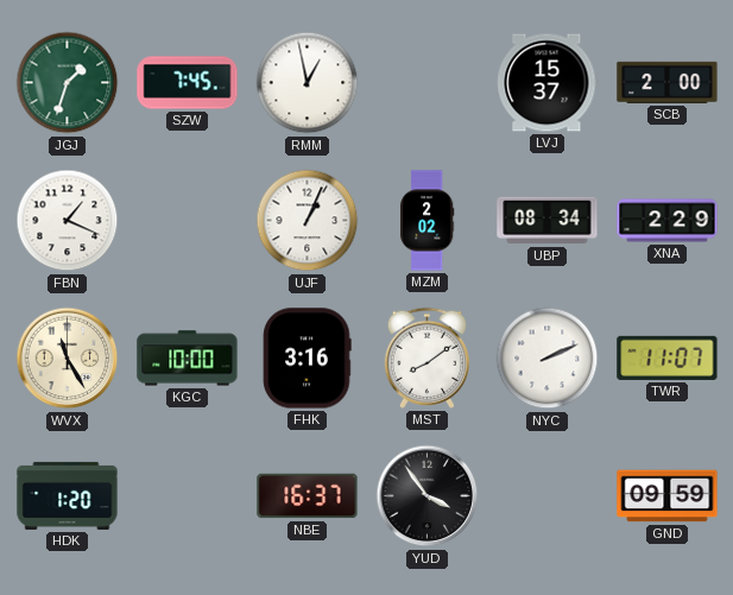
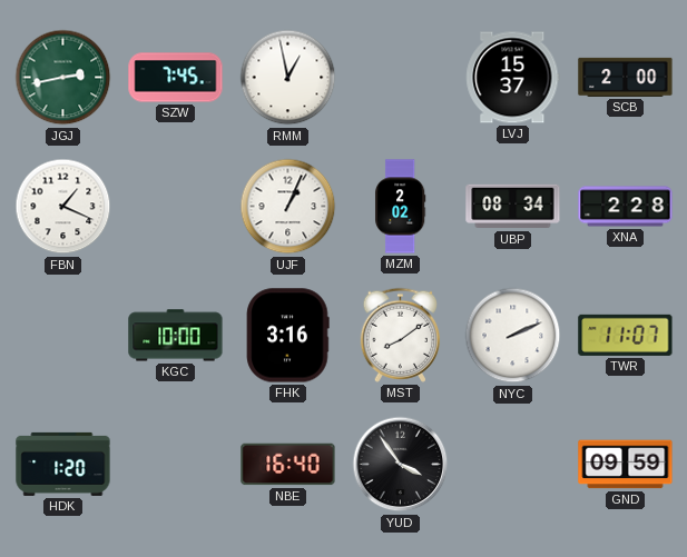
JGJ: 1:33 -> 2:43
XNA: 2:29 -> 2:28
WVX: 11:25 -> none
NBE: 16:37 -> 16:40
